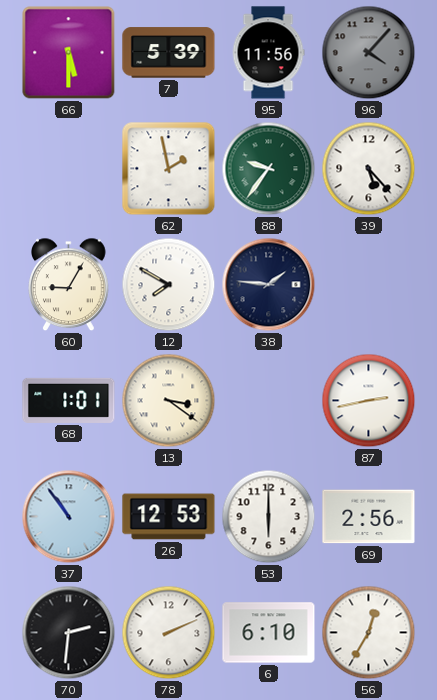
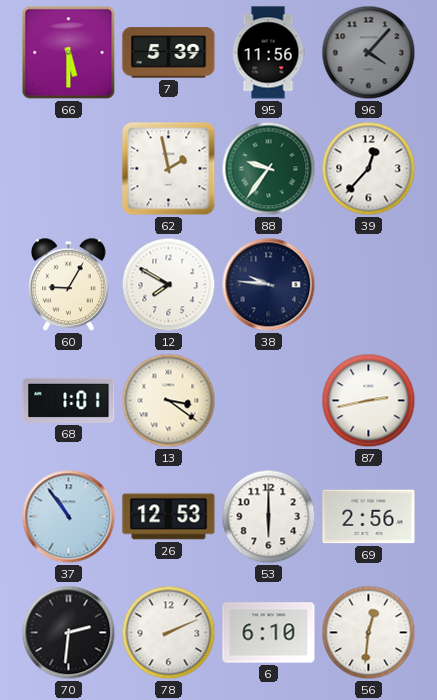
39: 5:23 -> 12:37
38: 1:46 -> 9:46
56: 12:35 -> 12:31
